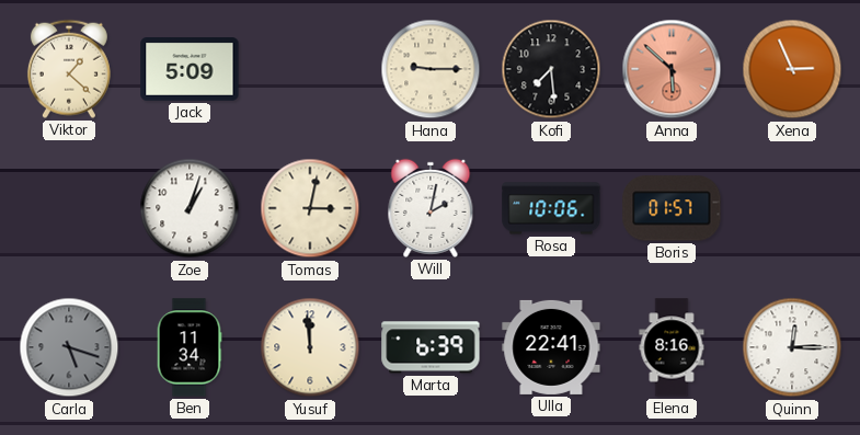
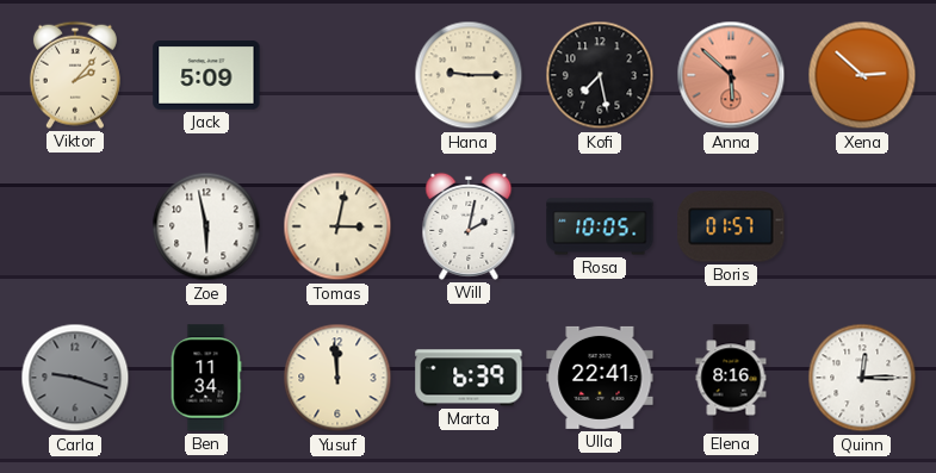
Viktor: 1:22 -> 2:07
Kofi: 7:29 -> 7:28
Xena: 2:56 -> 2:52
Zoe: 1:03 -> 5:58
Rosa: 10:06 -> 10:05
Carla: 5:18 -> 9:18
